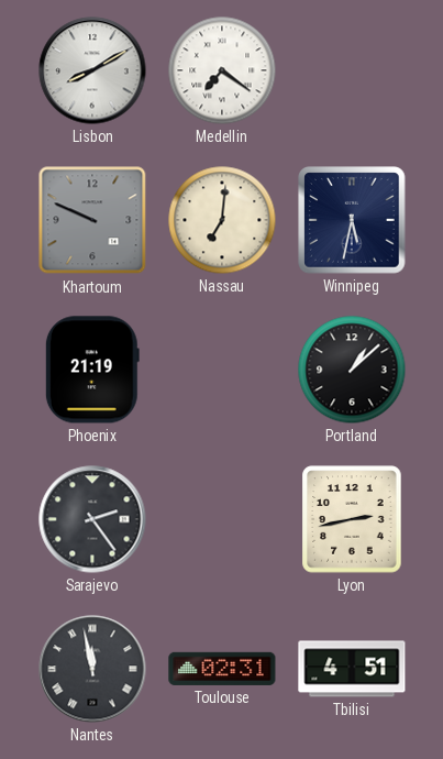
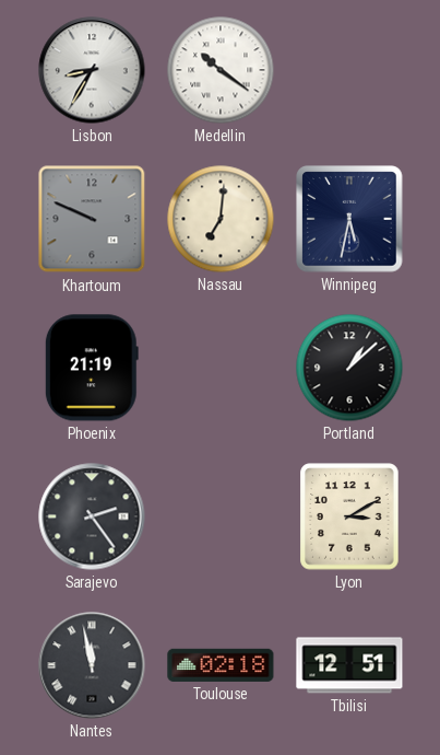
Lisbon: 8:10 -> 8:35
Medellin: 7:21 -> 10:21
Lyon: 2:43 -> 3:10
Toulouse: 02:31 -> 02:18
Tbilisi: 4:51 -> 12:51
